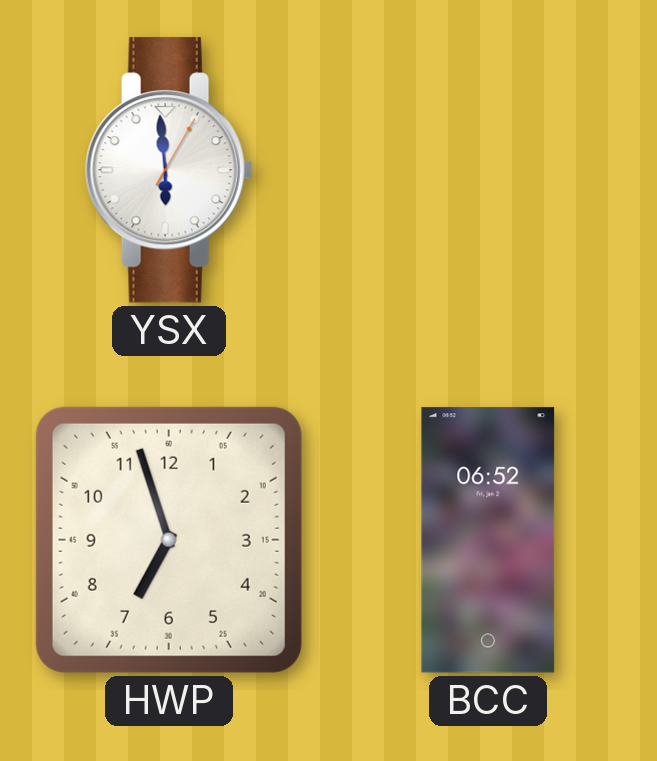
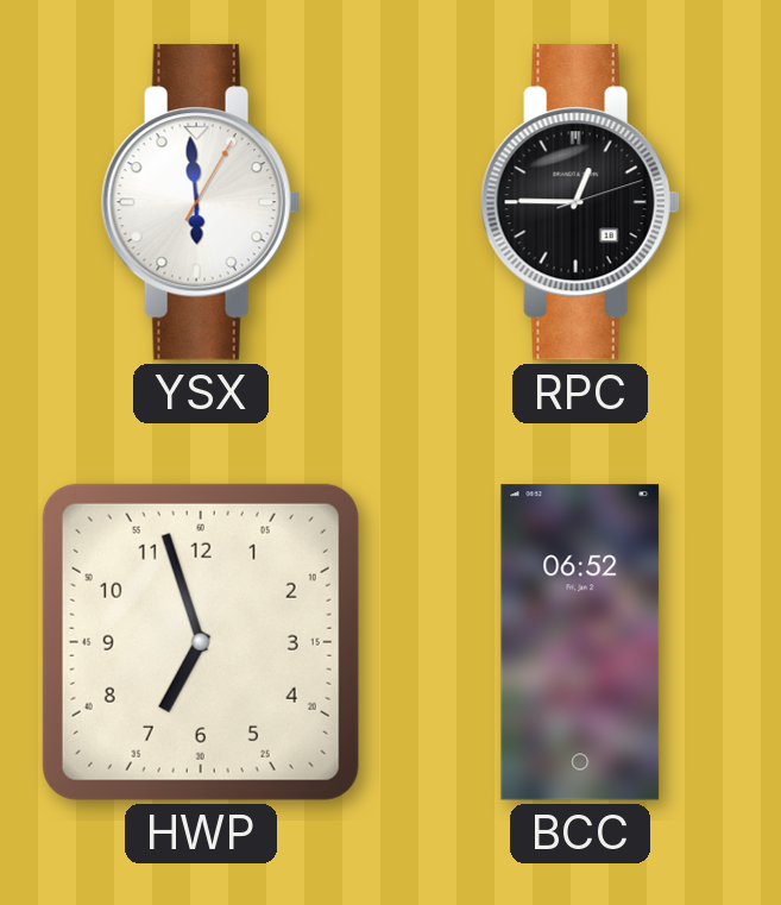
RPC: none -> 12:45
